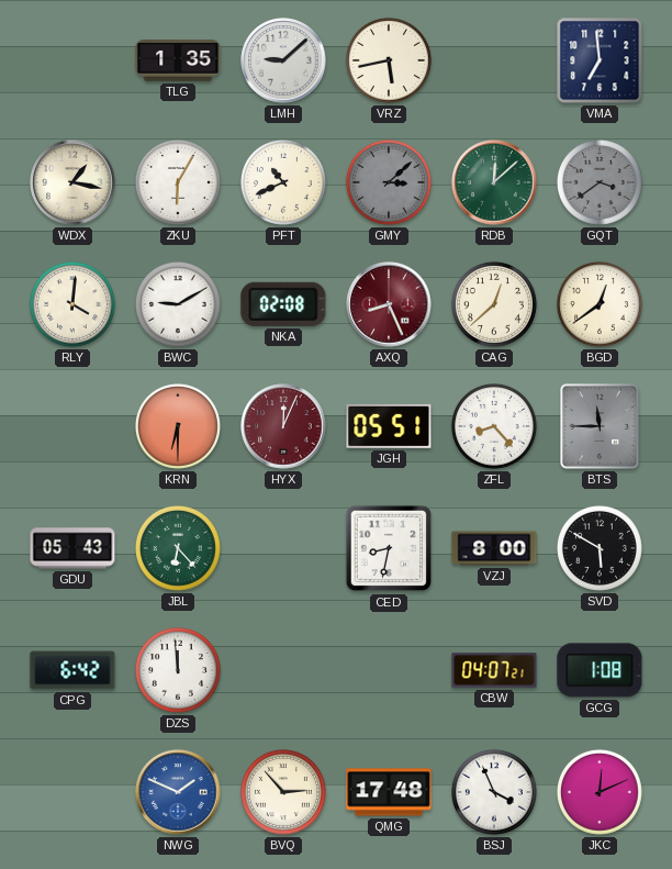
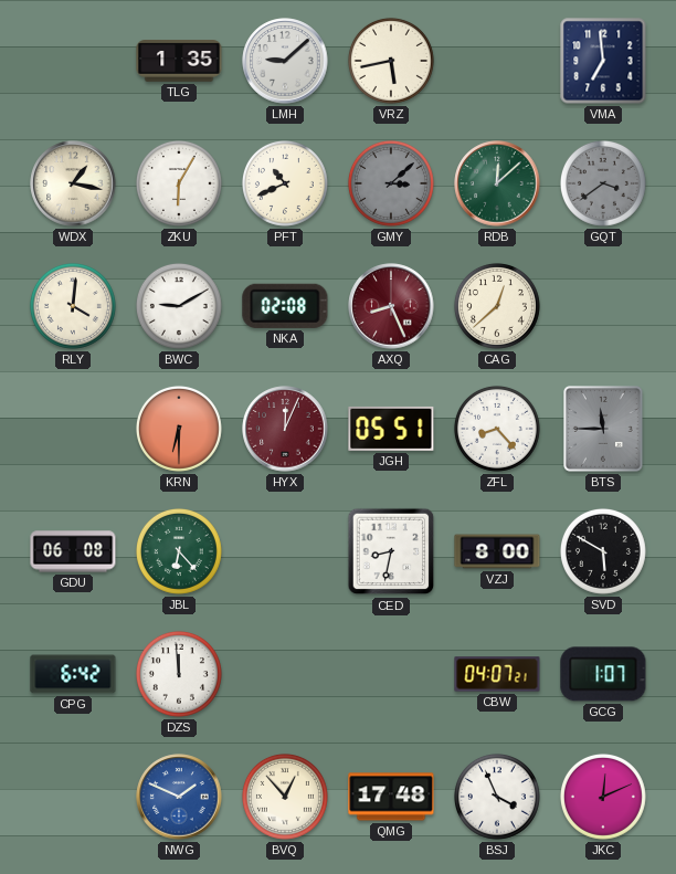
BGD: 12:39 -> none
GDU: 05:43 -> 06:08
GCG: 1:08 -> 1:07
BVQ: 2:53 -> 12:53
